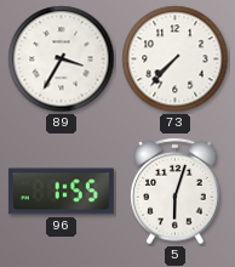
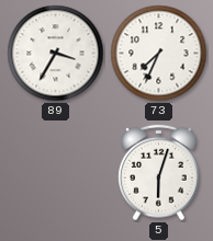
73: 7:37 -> 7:34
96: 1:55 -> none
